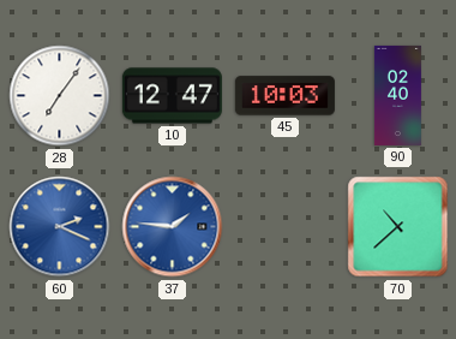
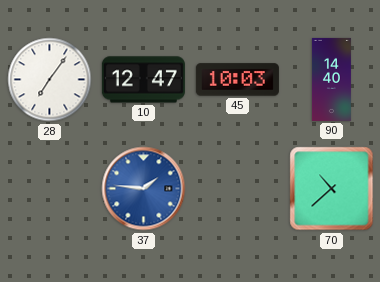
90: 02:40 -> 14:40
60: 2:19 -> none
